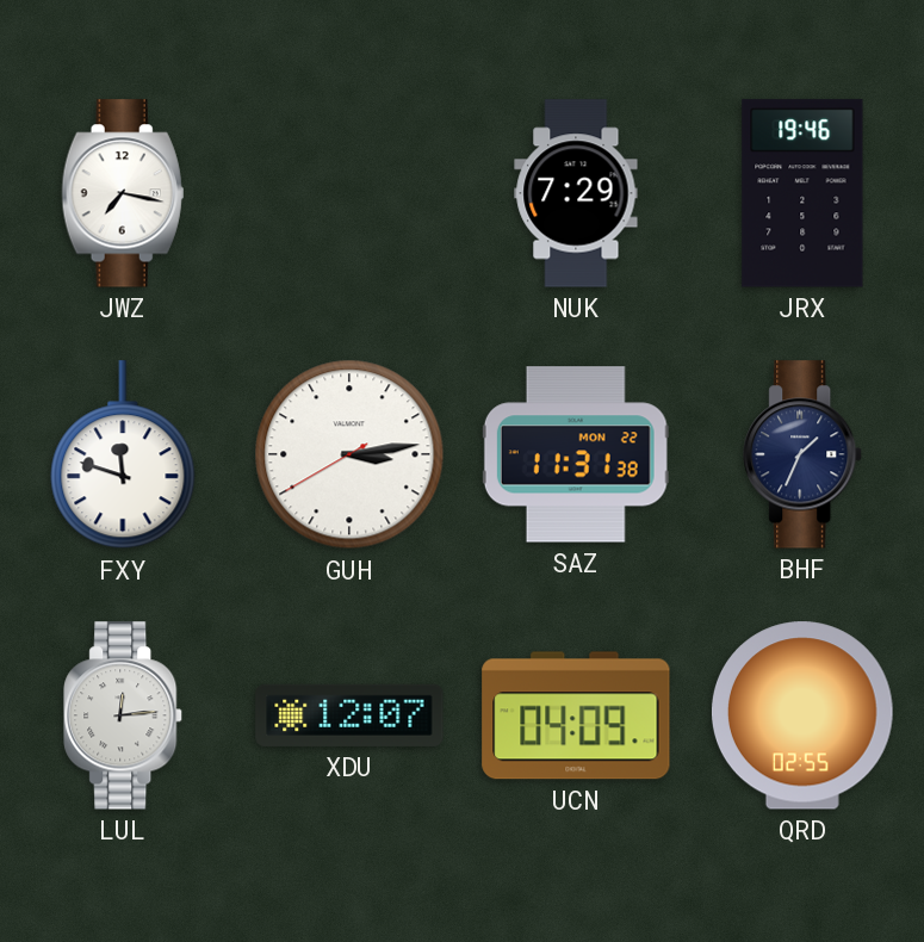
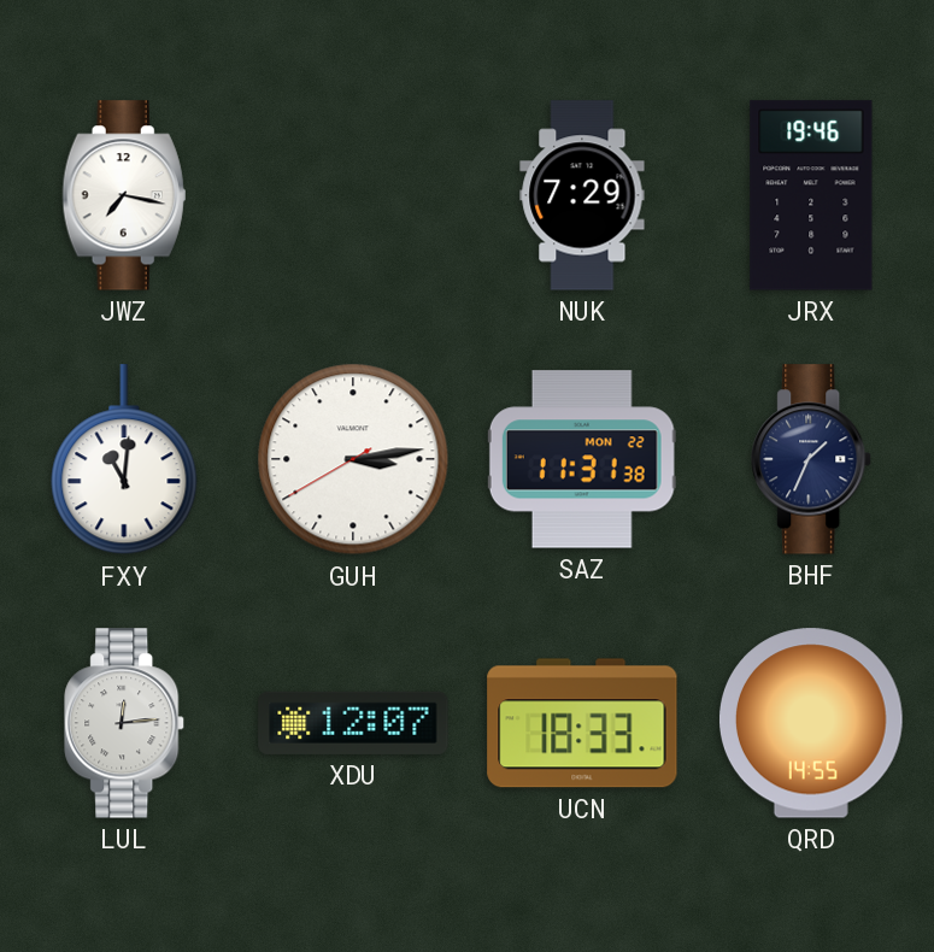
FXY: 11:48 -> 11:01
UCN: 04:09 -> 18:33
QRD: 02:55 -> 14:55
